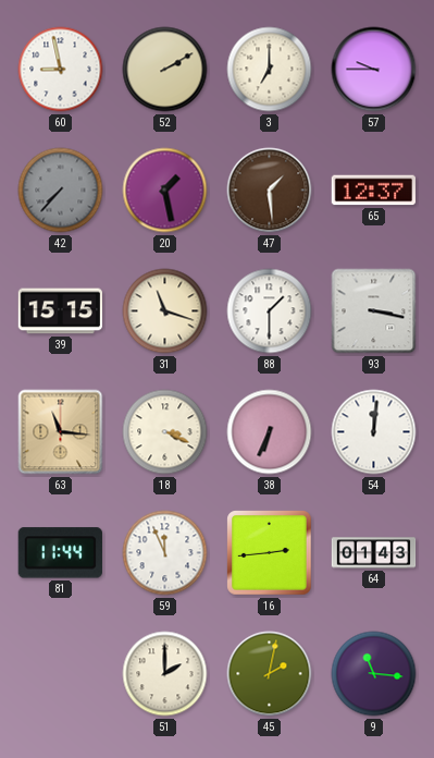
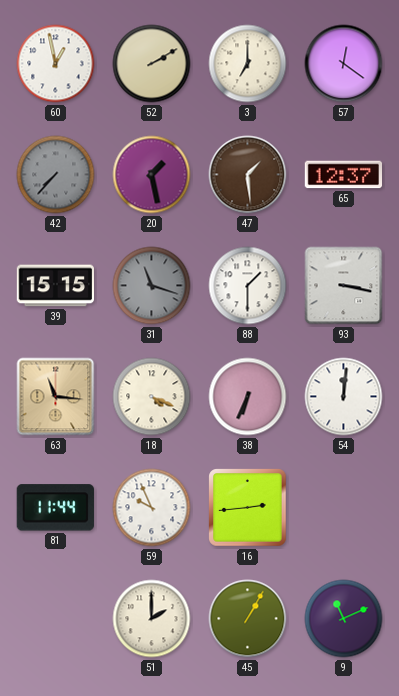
60: 8:58 -> 12:58
57: 9:45 -> 12:21
31 dial: cream -> grey
18: 3:19 -> 4:19
59: 11:56 -> 9:56
64: 01:43 -> none
45: 2:02 -> 1:05
9: 11:16 -> 11:11
